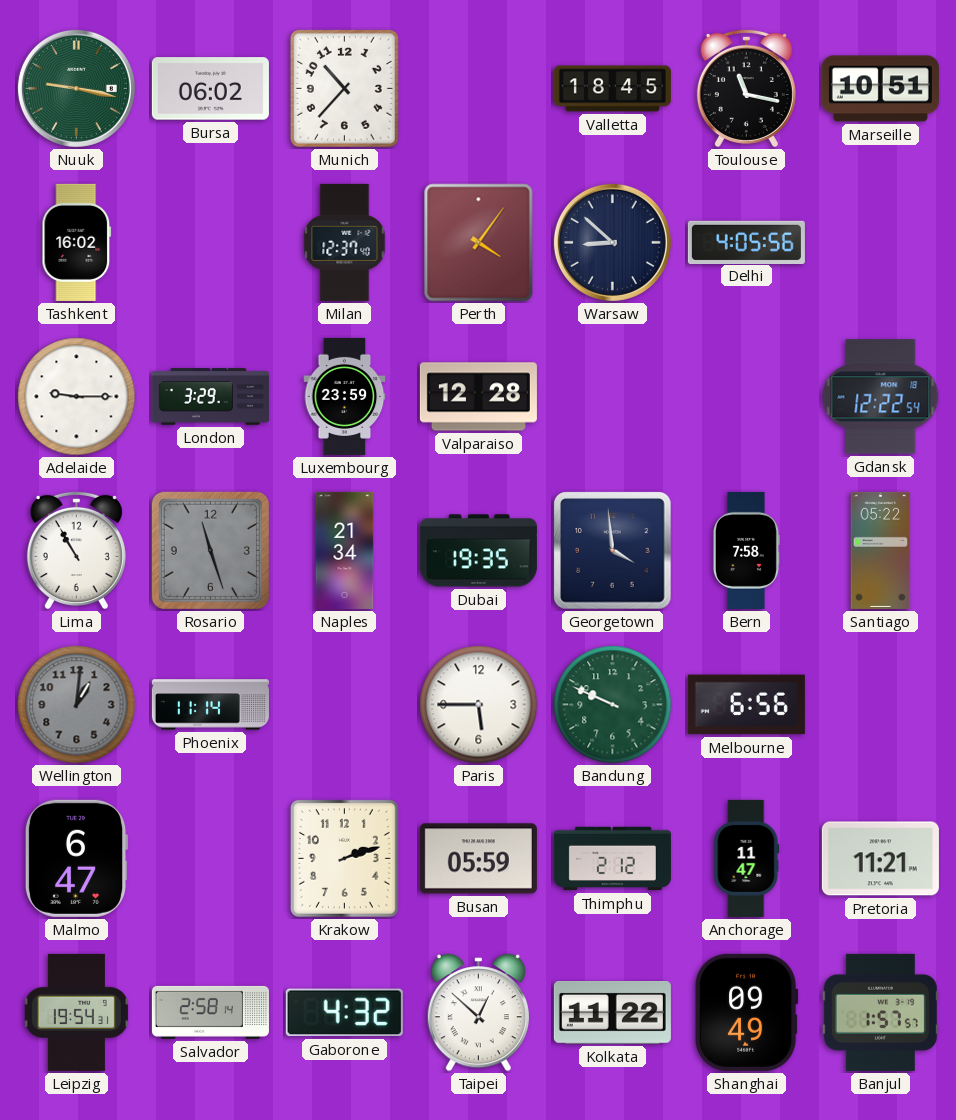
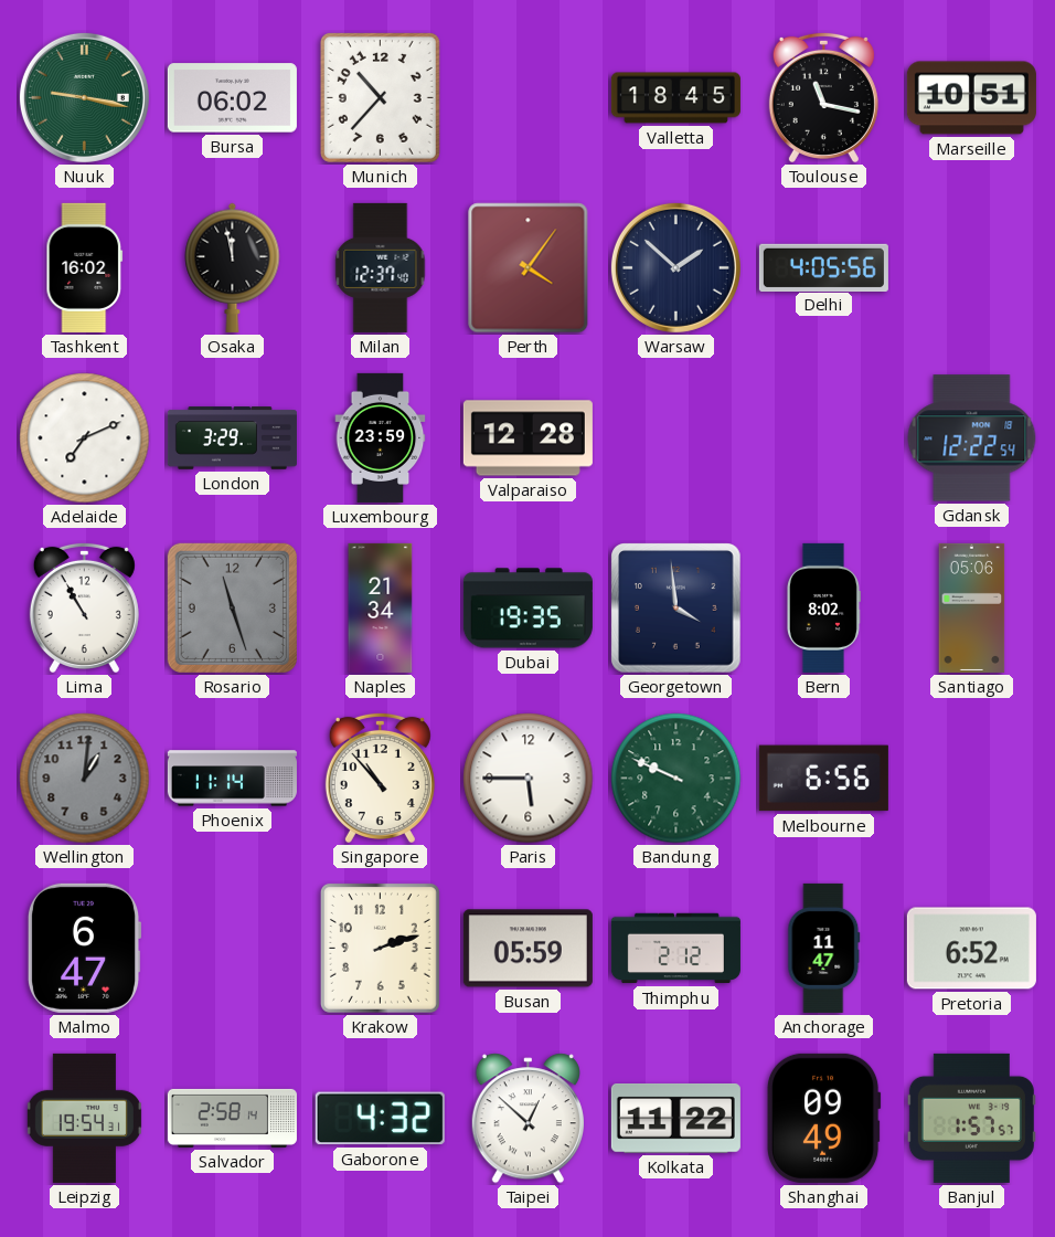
Osaka: none -> 11:58
Warsaw: 8:52 -> 1:52
Adelaide: 9:15 -> 7:11
Bern: 7:58 -> 8:02
Santiago: 05:22 -> 05:06
Singapore: none -> 10:53
Pretoria: 11:21 -> 6:52
